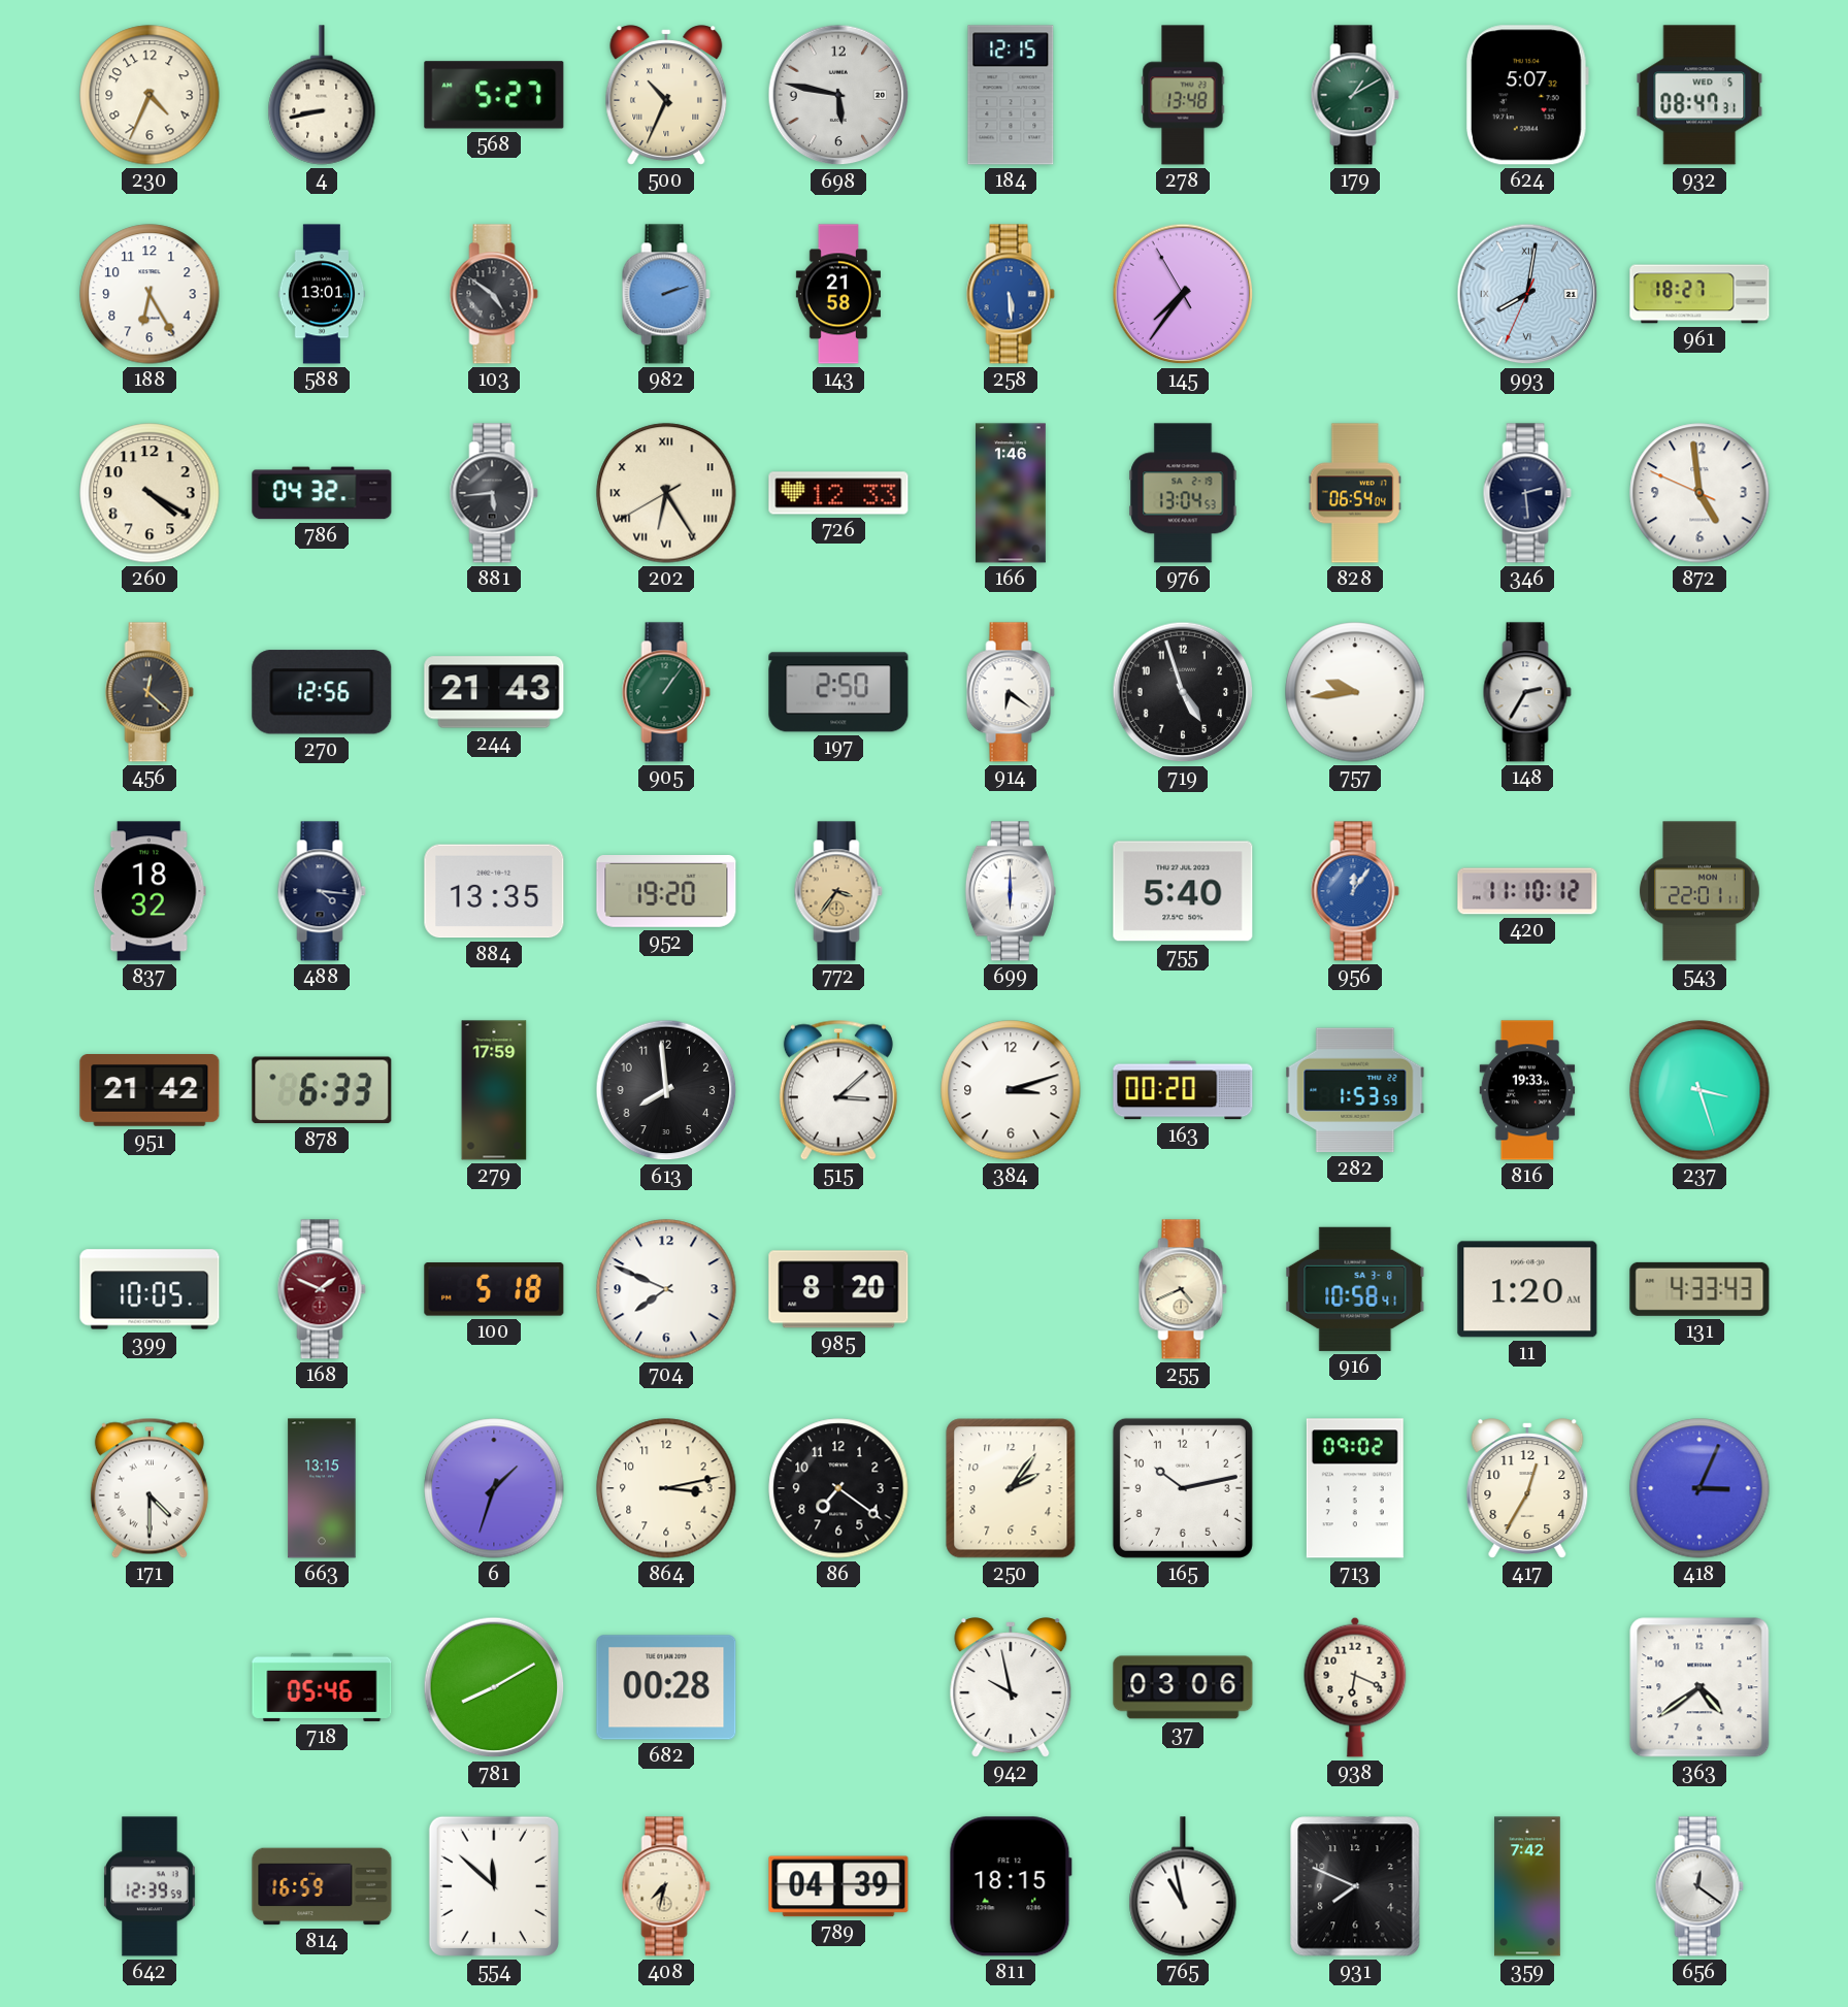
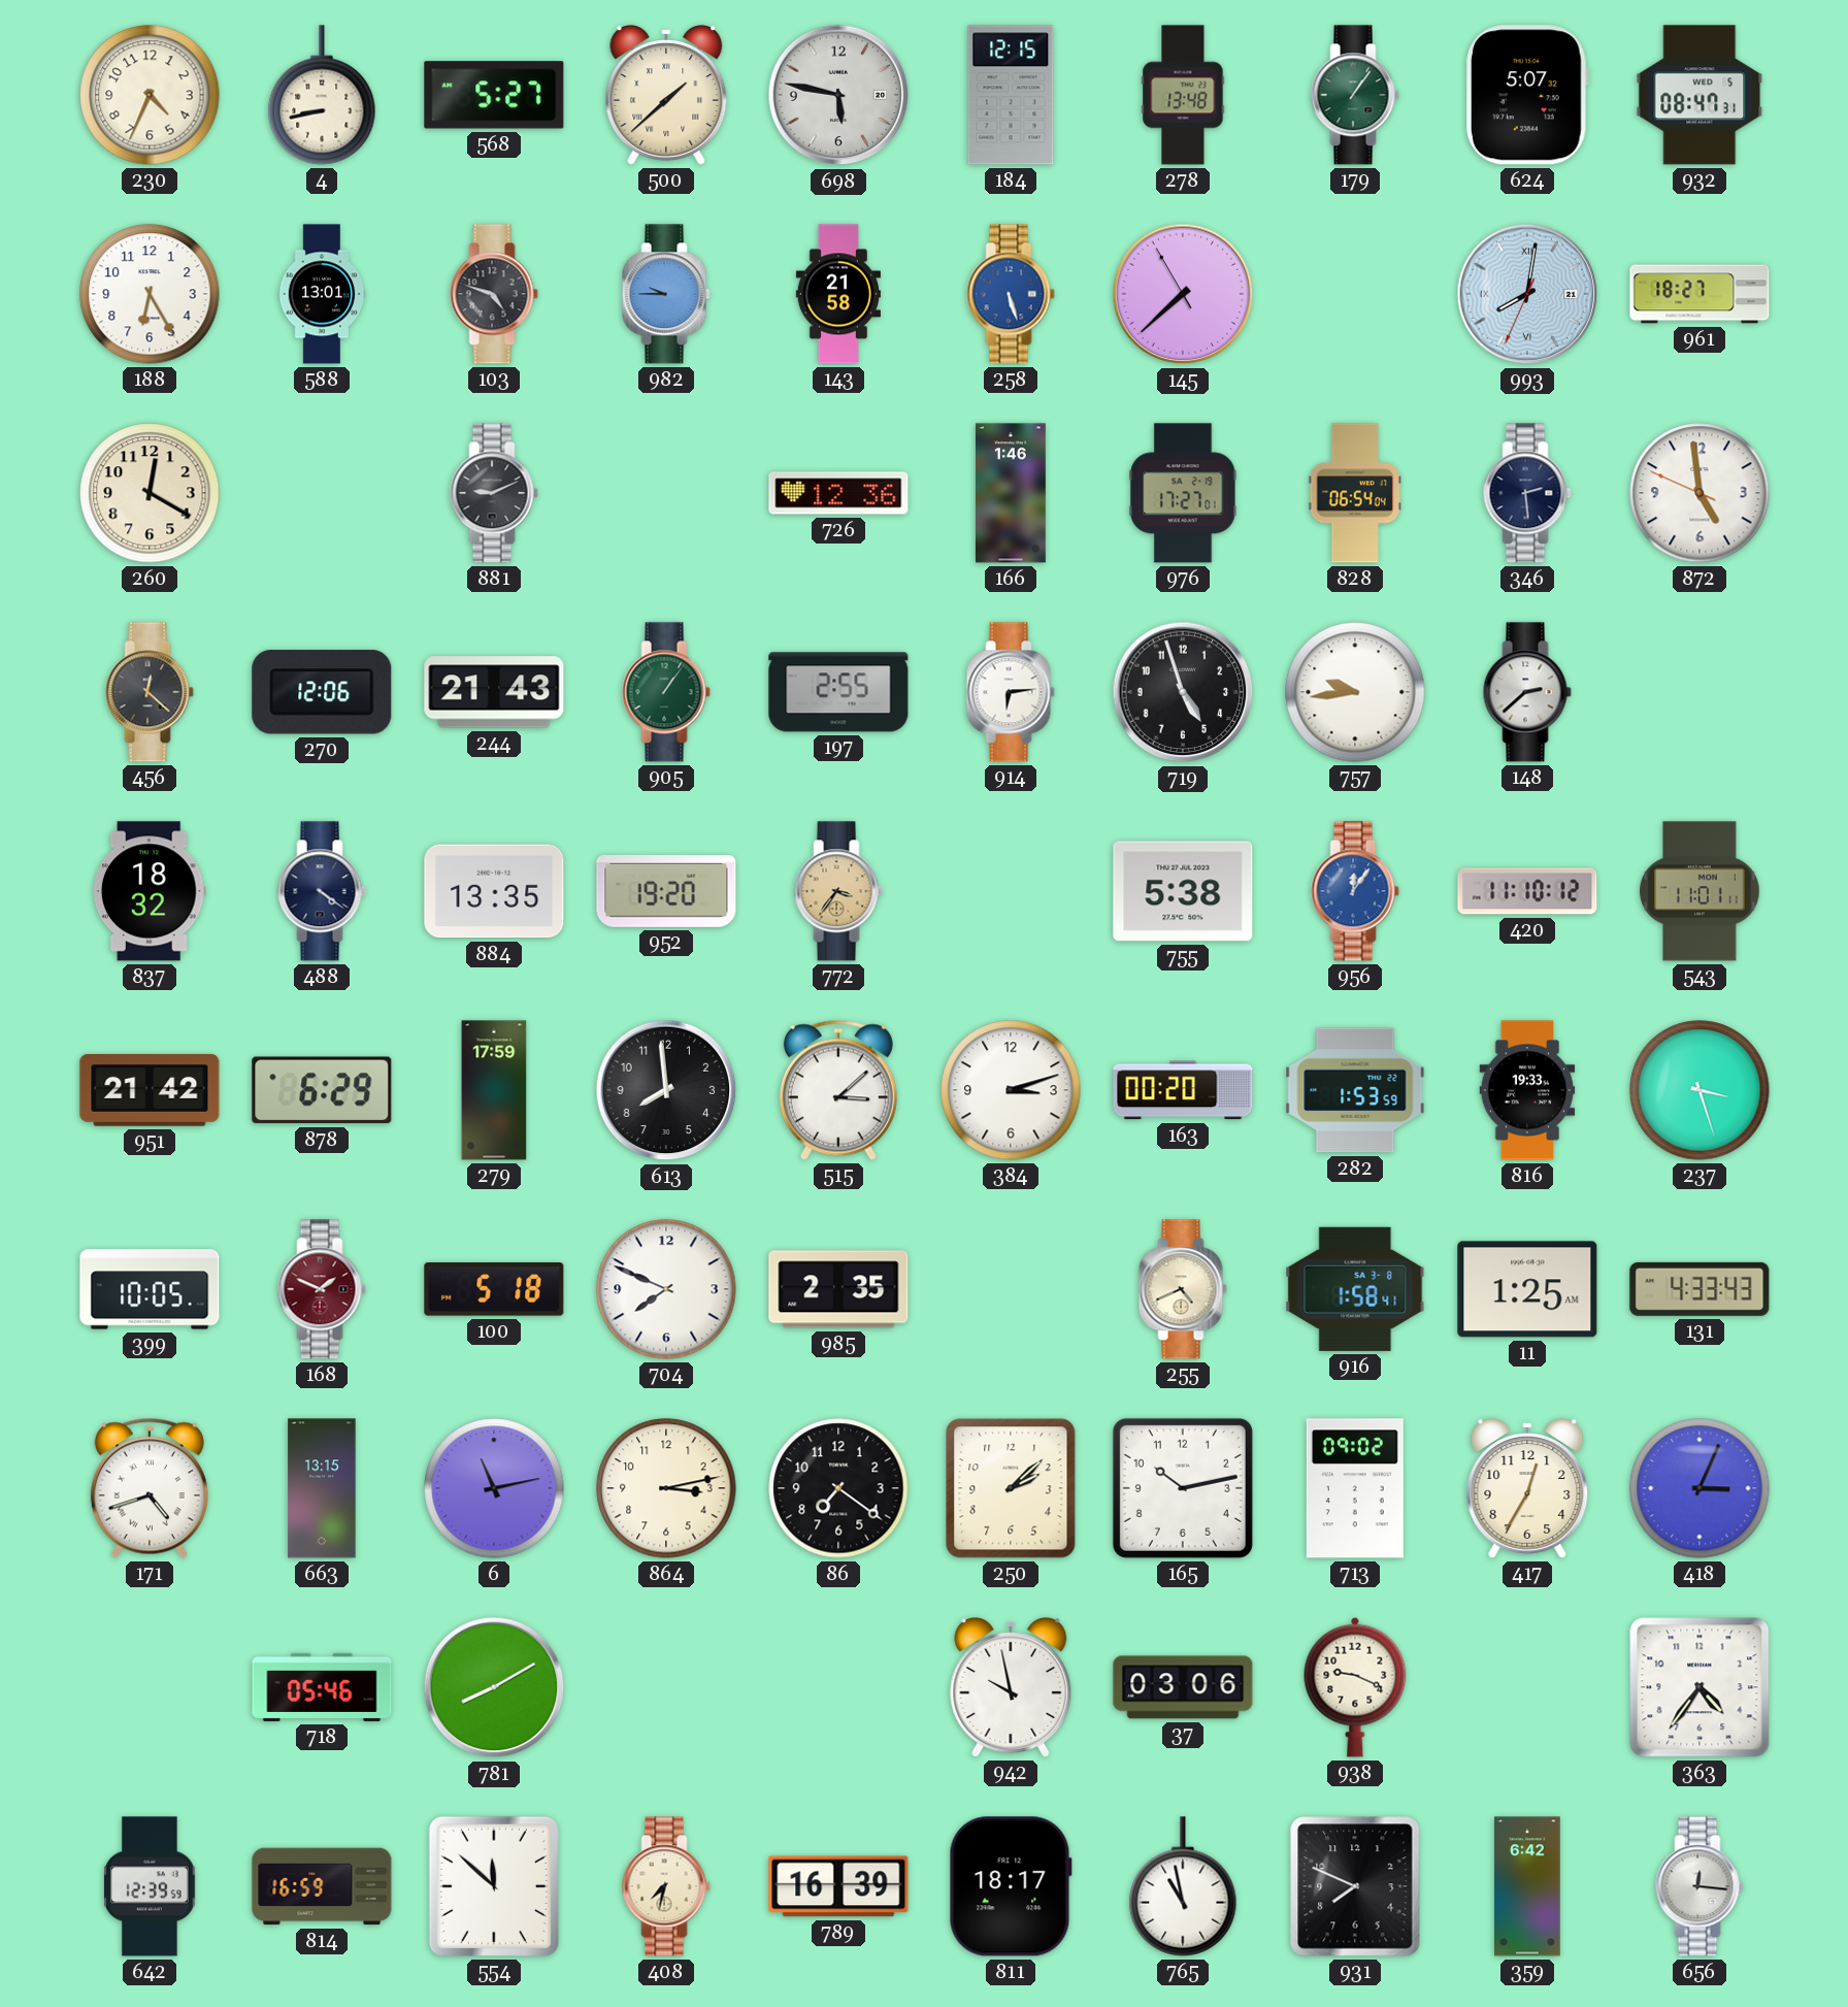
500: 10:34 -> 1:38
179: 1:10 -> 1:06
103: 4:51 -> 4:48
982: 2:12 -> 9:45
258: 5:29 -> 5:27
145: 7:35 -> 7:37
260: 4:20 -> 12:20
786: 04:32 -> none
881: 5:44 -> 9:11
202: 6:24 -> none
726: 12:33 -> 12:36
976: 13:04 -> 17:27
270: 12:56 -> 12:06
197: 2:50 -> 2:55
914: 6:21 -> 6:14
148: 2:35 -> 2:38
488: 4:16 -> 4:21
699: 6:00 -> none
755: 5:40 -> 5:38
543: 22:01 -> 11:01
878: 6:33 -> 6:29
985: 8:20 -> 2:35
916: 10:58 -> 1:58
11: 1:20 -> 1:25
171: 4:30 -> 4:42
6: 1:33 -> 11:13
250: 2:06 -> 2:08
682: 00:28 -> none
938: 6:19 -> 9:19
363: 4:39 -> 4:36
789: 04:39 -> 16:39
811: 18:15 -> 18:17
359: 7:42 -> 6:42
656: 12:21 -> 12:16
